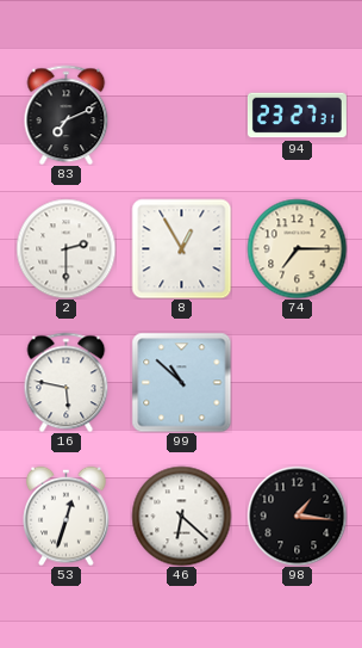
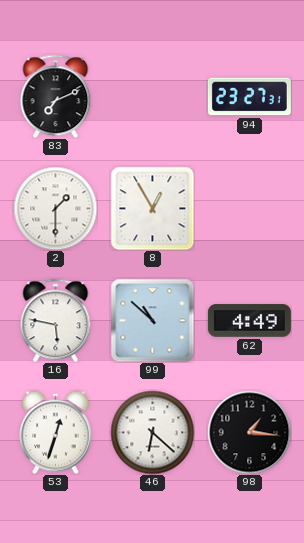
2: 2:30 -> 1:30
74: 7:15 -> none
62: none -> 4:49
